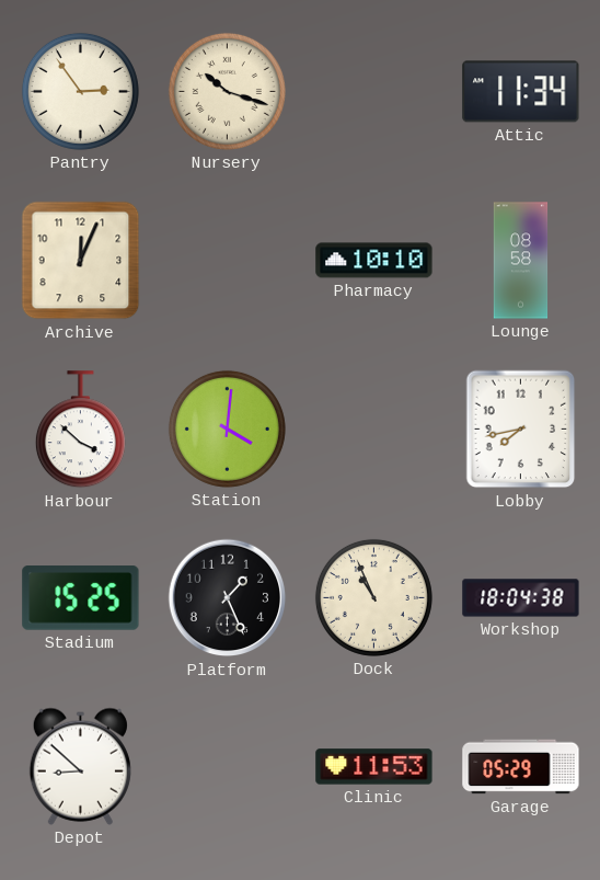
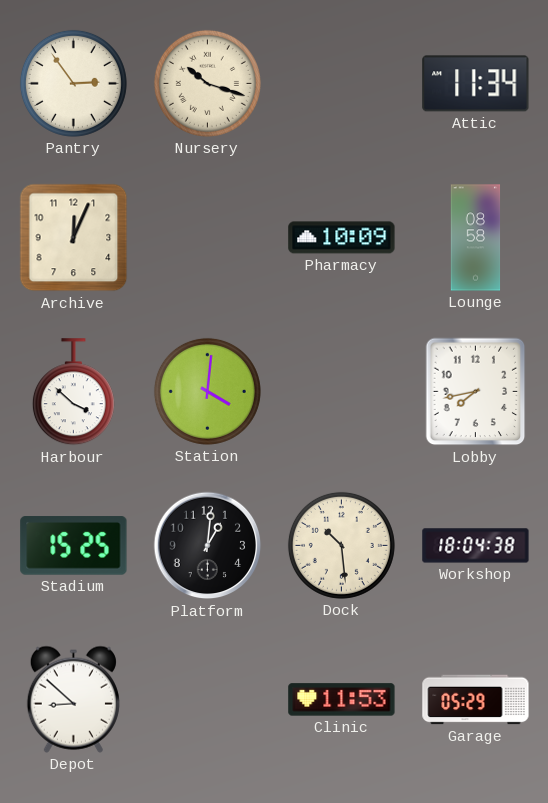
Pharmacy: 10:10 -> 10:09
Platform: 1:26 -> 1:01
Dock: 10:56 -> 10:29
